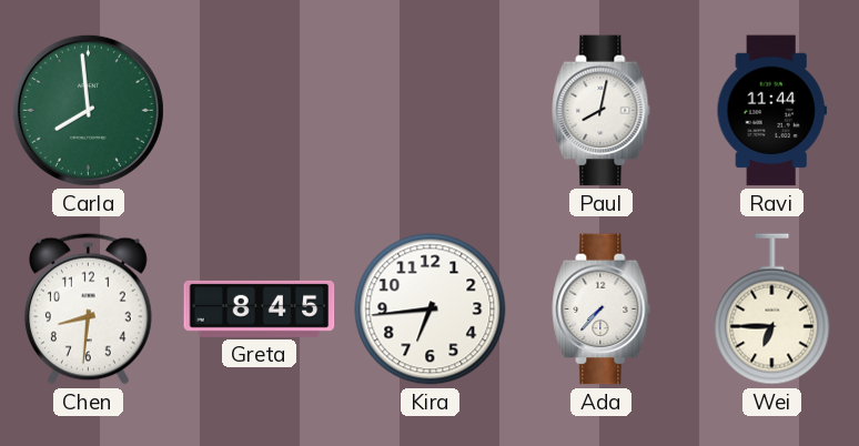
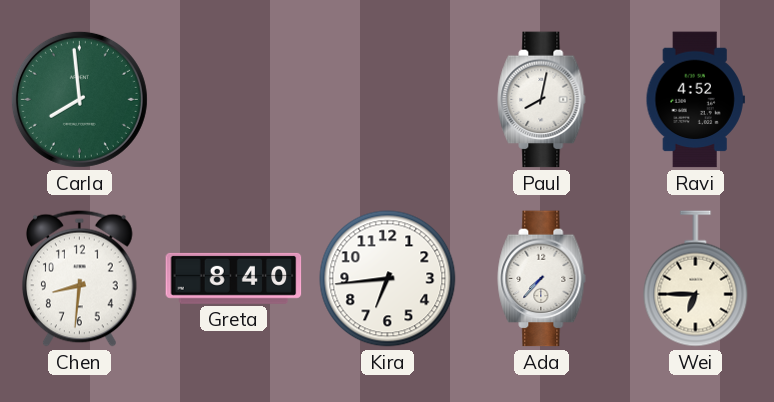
Ravi: 11:44 -> 4:52
Greta: 8:45 -> 8:40
